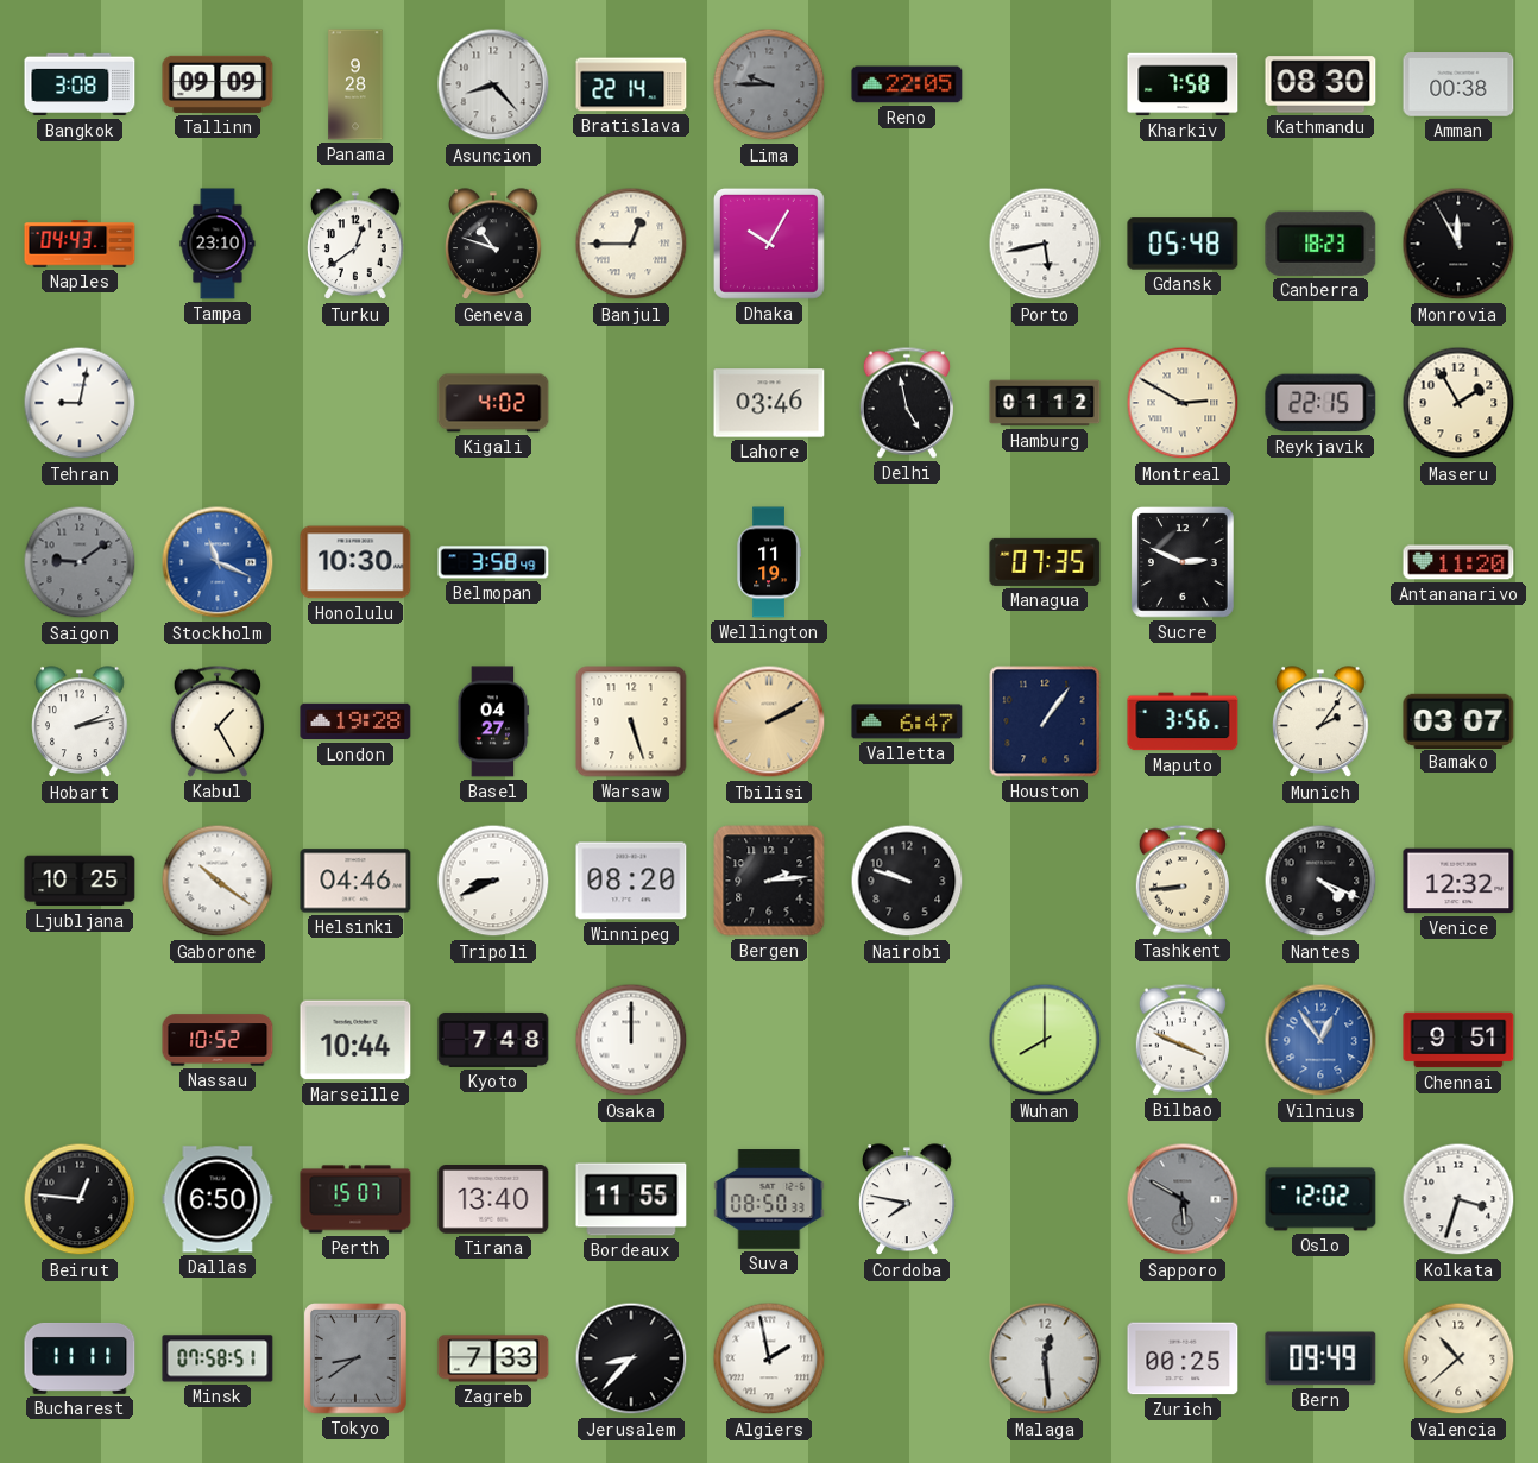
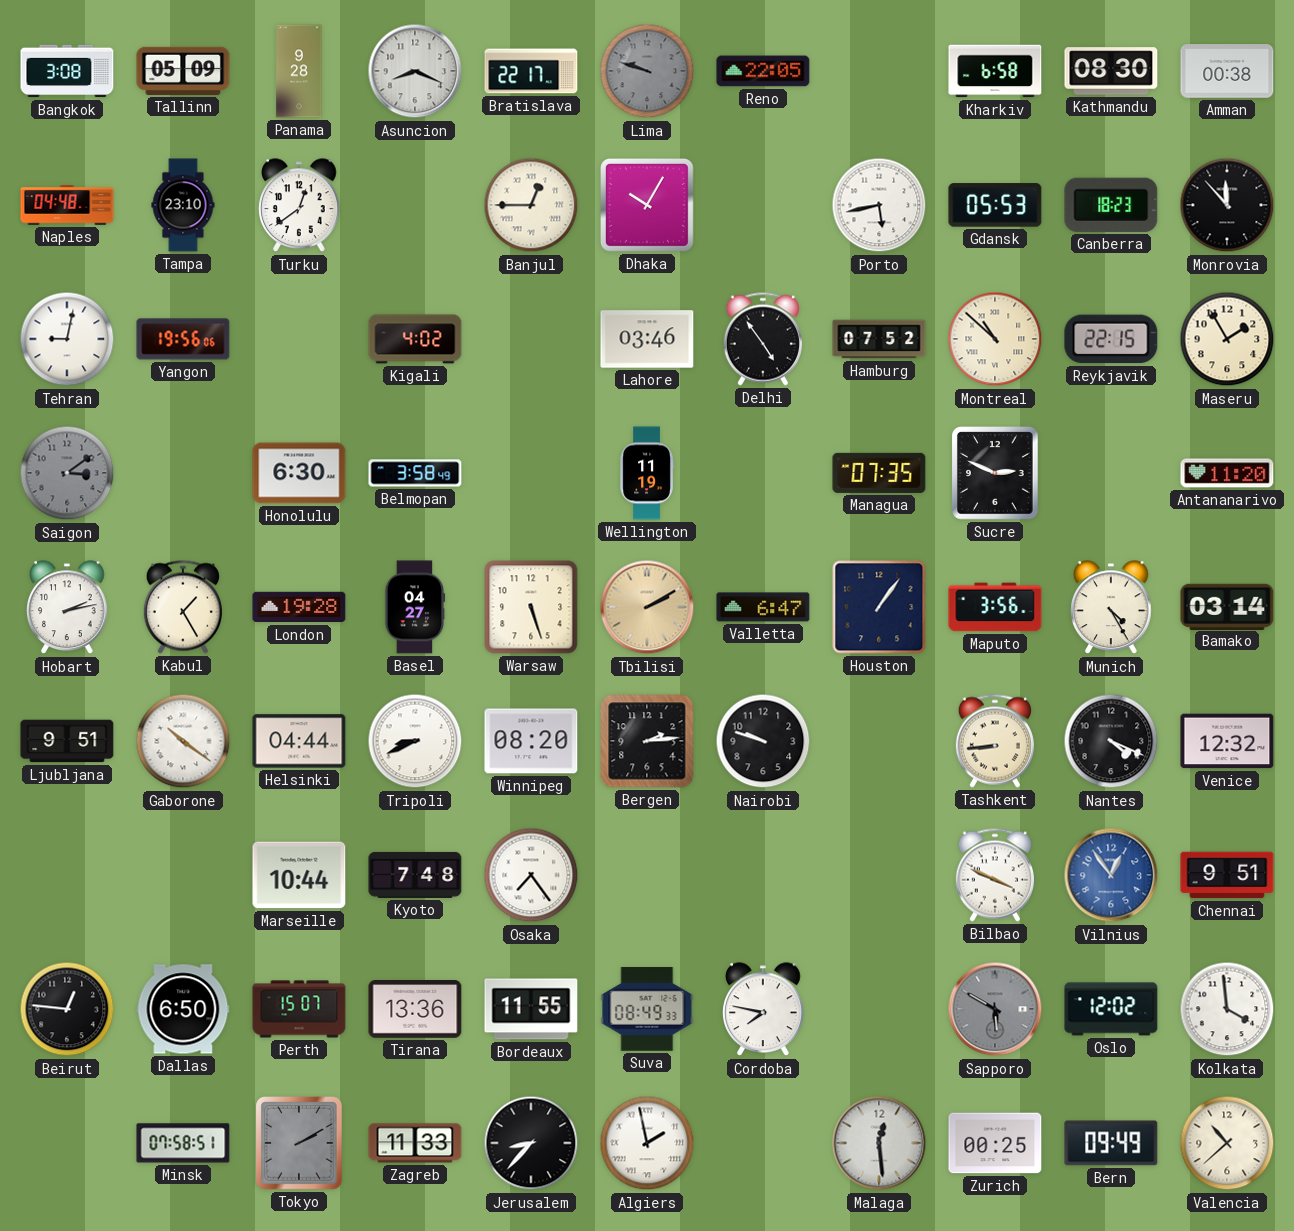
Tallinn: 09:09 -> 05:09
Asuncion: 8:23 -> 8:19
Bratislava: 22:14 -> 22:17
Lima: 9:45 -> 9:48
Kharkiv: 7:58 -> 6:58
Naples: 04:43 -> 04:48
Geneva: 10:48 -> none
Gdansk: 05:48 -> 05:53
Monrovia: 11:55 -> 11:53
Yangon: none -> 19:56
Delhi: 4:58 -> 4:54
Hamburg: 01:12 -> 07:52
Montreal: 2:50 -> 10:52
Saigon: 9:09 -> 3:09
Stockholm: 11:19 -> none
Honolulu: 10:30 -> 6:30
Munich: 2:06 -> 4:25
Bamako: 03:07 -> 03:14
Ljubljana: 10:25 -> 9:51
Helsinki: 04:46 -> 04:44
Nassau: 10:52 -> none
Osaka: 12:00 -> 7:24
Wuhan: 8:00 -> none
Tirana: 13:40 -> 13:36
Suva: 08:50 -> 08:49
Kolkata: 3:33 -> 3:59
Bucharest: 11:11 -> none
Tokyo: 8:39 -> 2:10
Zagreb: 7:33 -> 11:33
